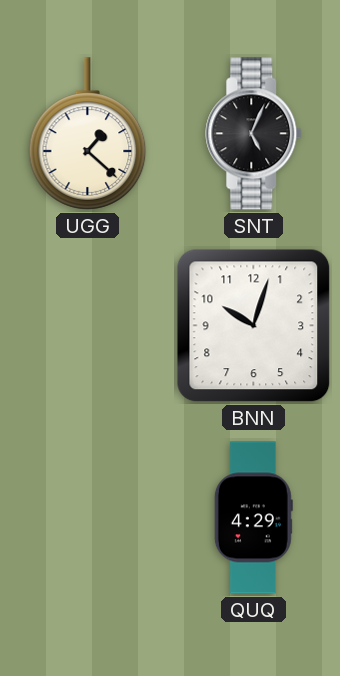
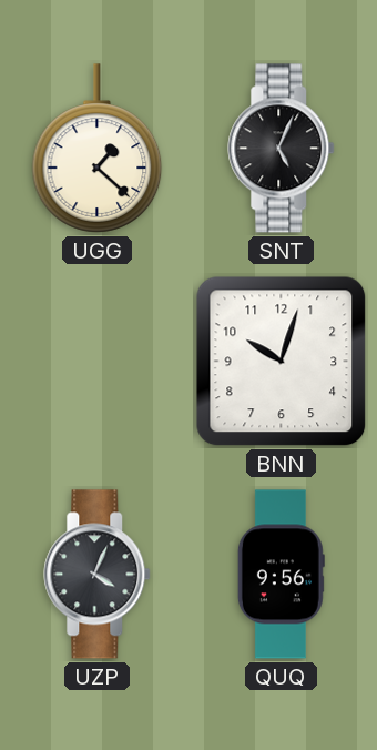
UZP: none -> 4:04
QUQ: 4:29 -> 9:56
